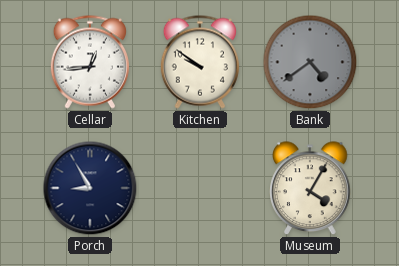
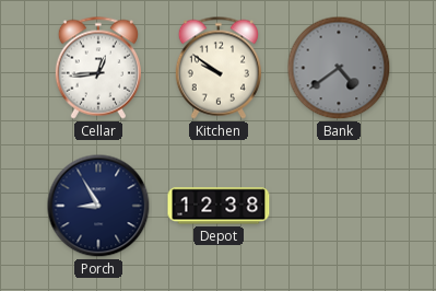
Depot: none -> 12:38
Museum: 4:05 -> none
